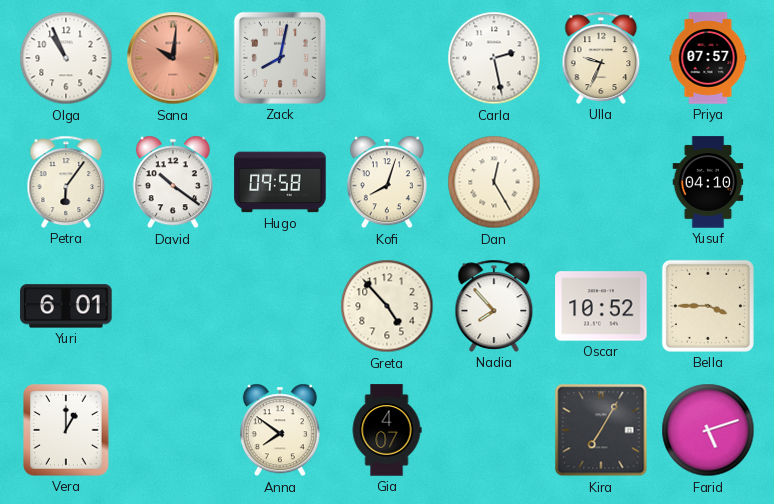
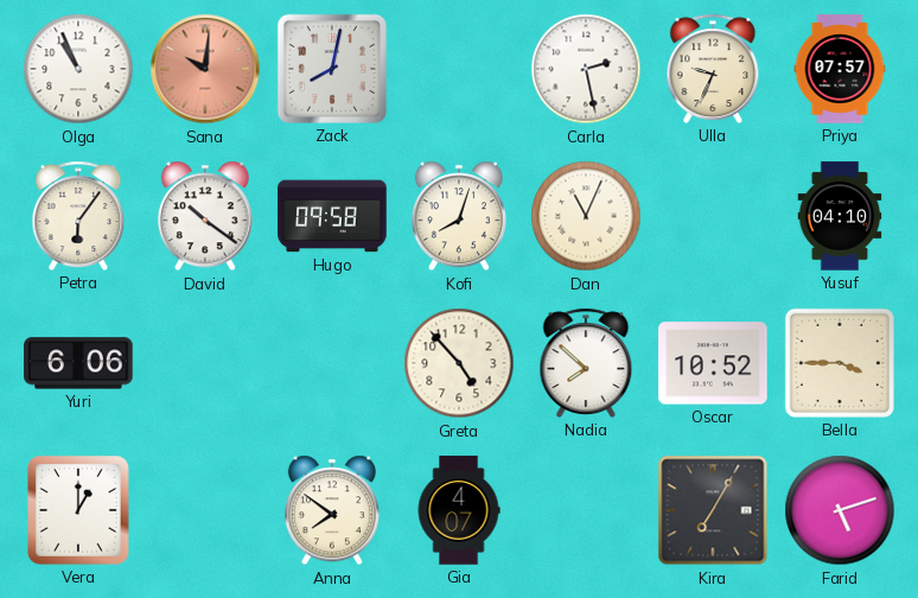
Dan: 12:25 -> 11:04
Yuri: 6:01 -> 6:06
Nadia: 7:53 -> 7:52
